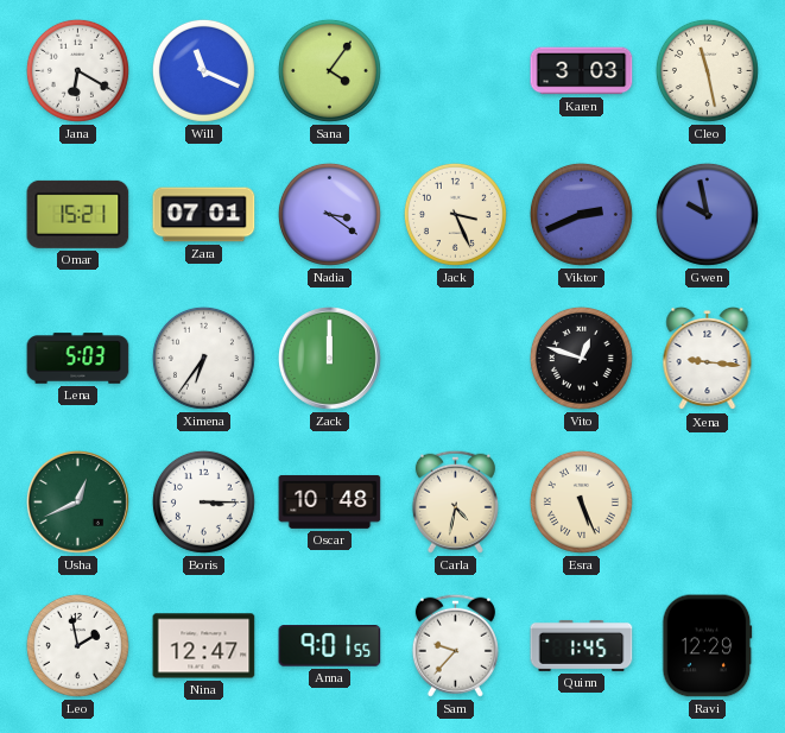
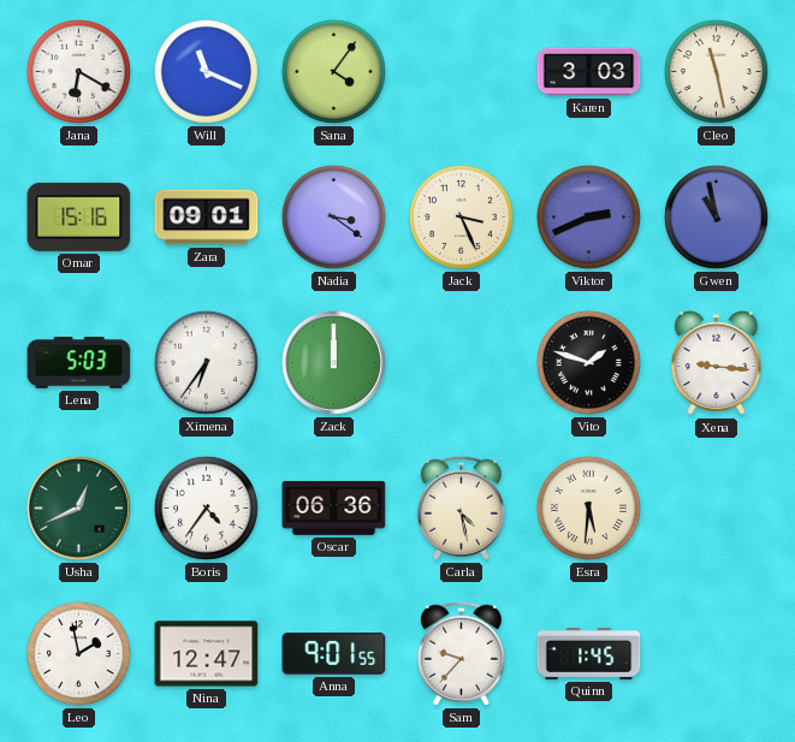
Omar: 15:21 -> 15:16
Zara: 07:01 -> 09:01
Gwen: 9:58 -> 10:58
Vito: 12:48 -> 1:48
Boris: 3:15 -> 4:36
Oscar: 10:48 -> 06:36
Carla: 4:32 -> 4:28
Esra: 5:26 -> 5:31
Ravi: 12:29 -> none
